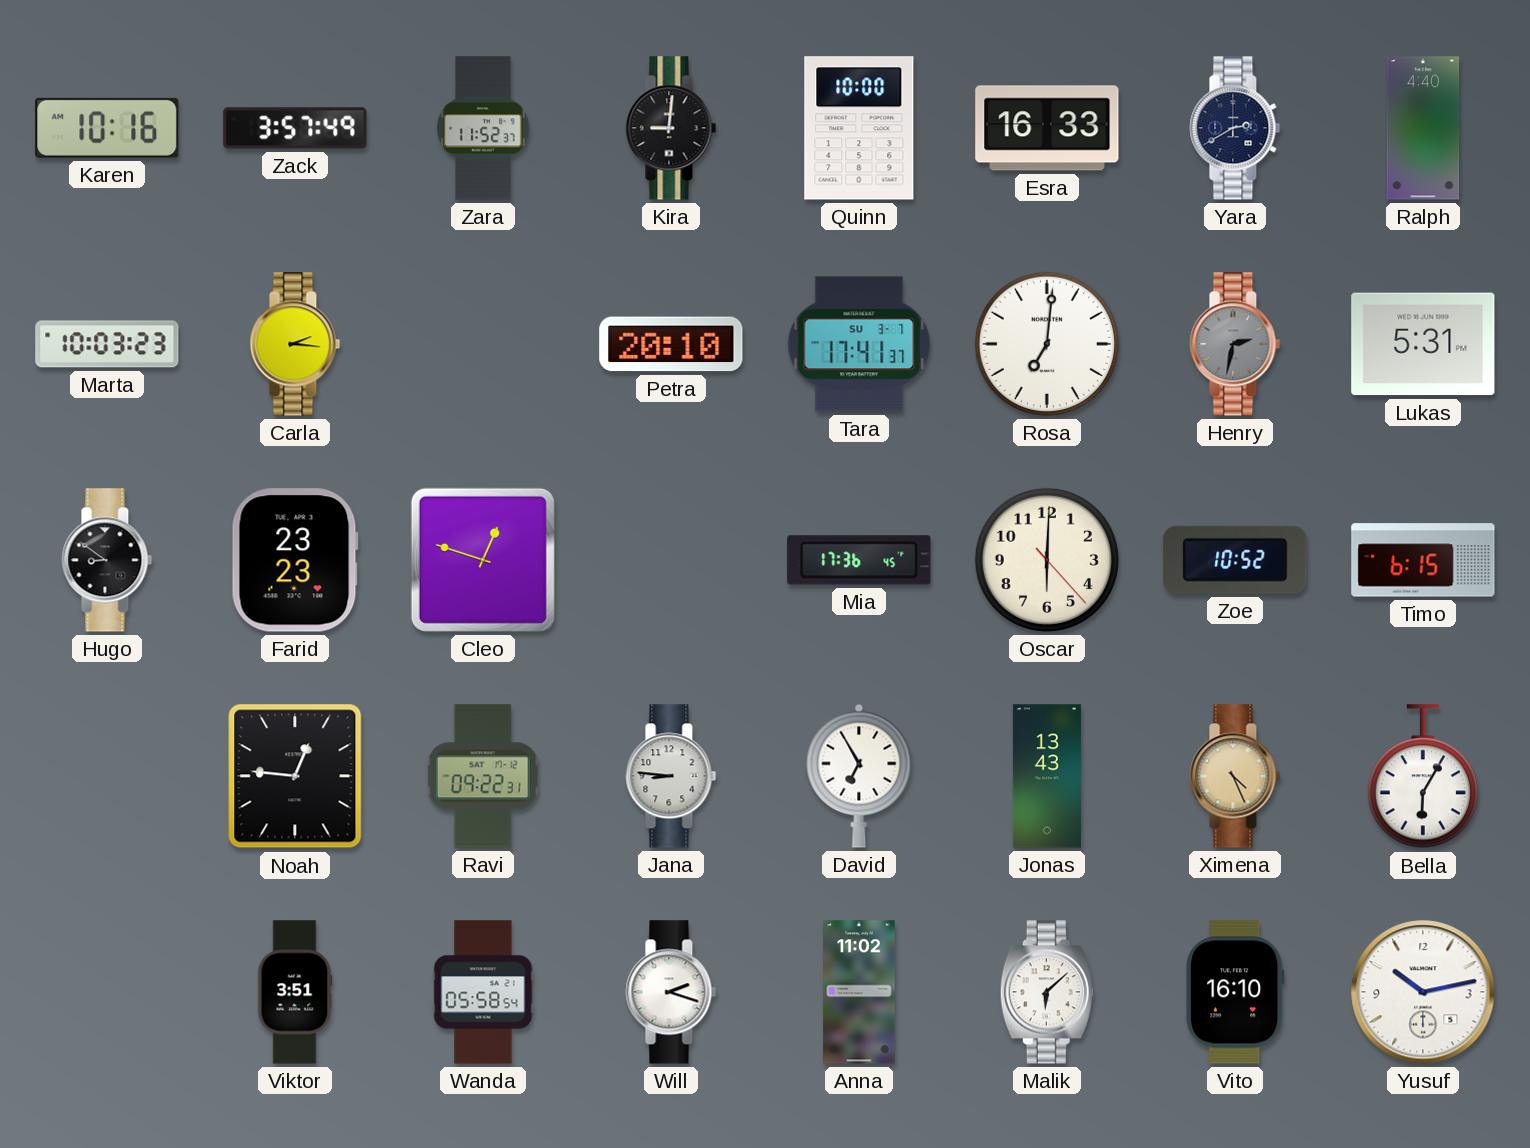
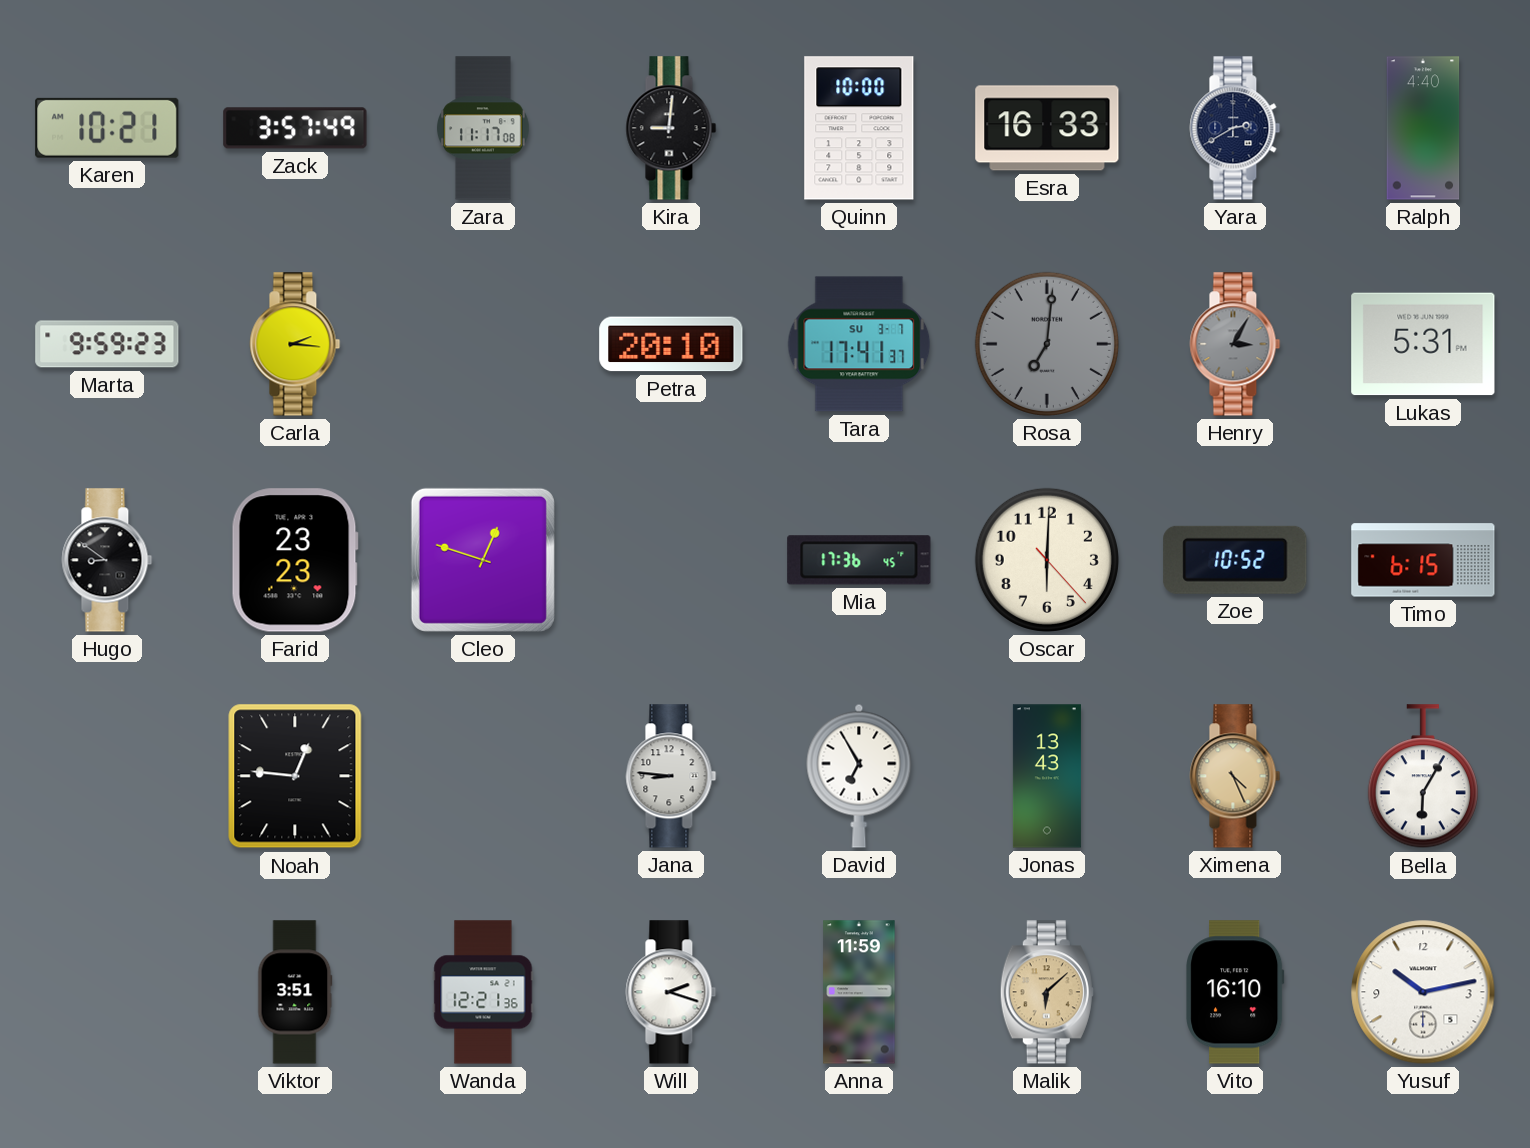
Karen: 10:16 -> 10:21
Zara: 11:52 -> 11:17
Marta: 10:03 -> 9:59
Rosa dial: white -> grey
Henry: 2:32 -> 3:05
Ravi: 09:22 -> none
Wanda: 05:58 -> 12:21
Anna: 11:02 -> 11:59
Malik dial: white -> champagne
